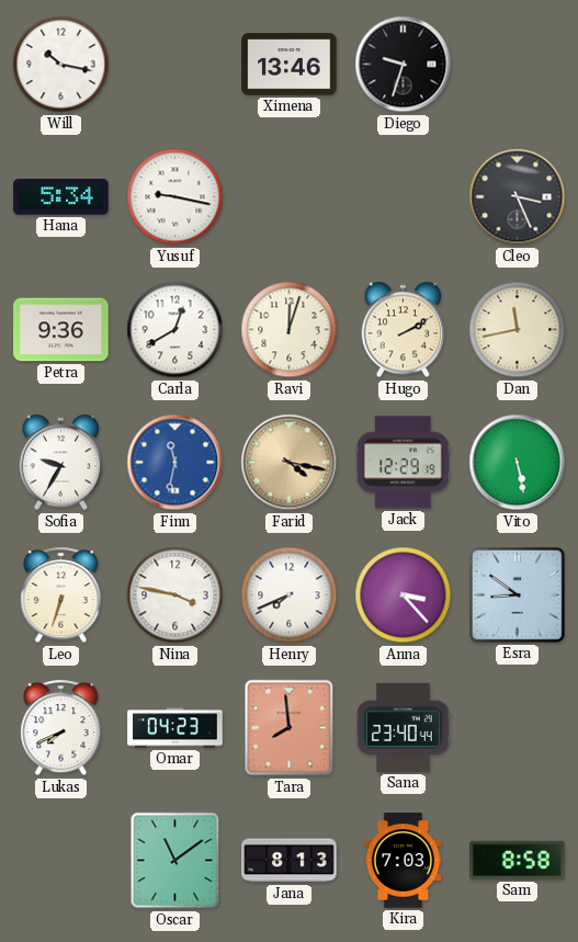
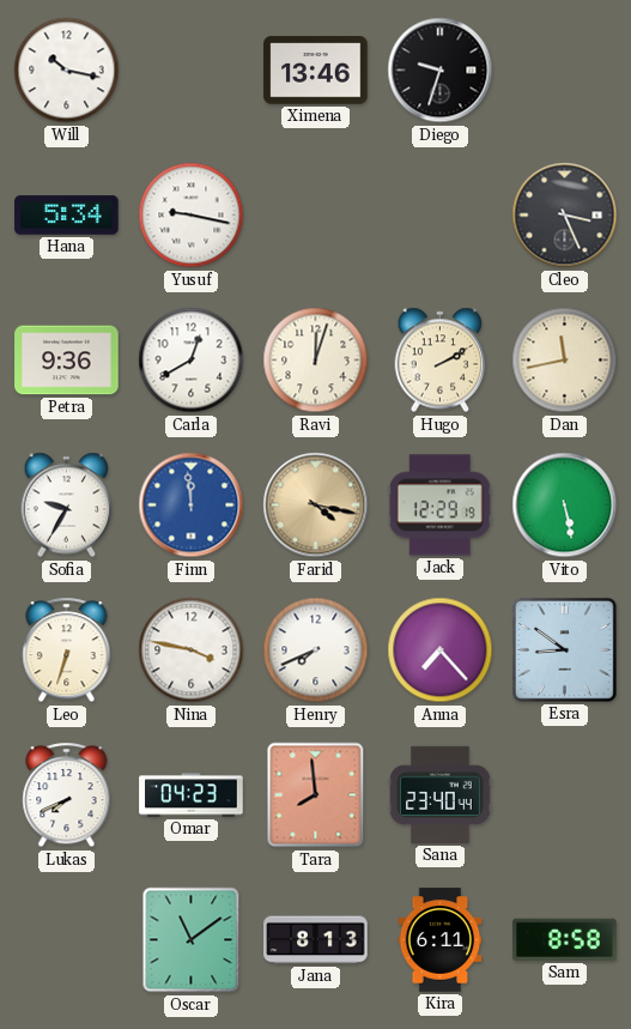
Finn: 11:32 -> 11:59
Anna: 3:23 -> 7:23
Kira: 7:03 -> 6:11
